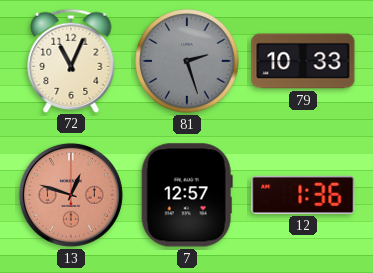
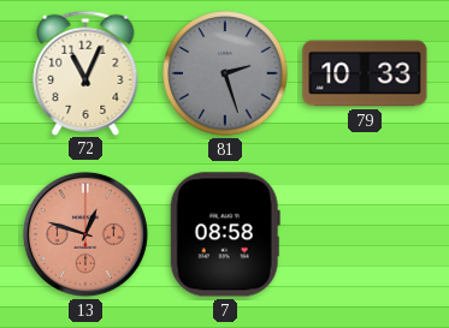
7: 12:57 -> 08:58
12: 1:36 -> none
